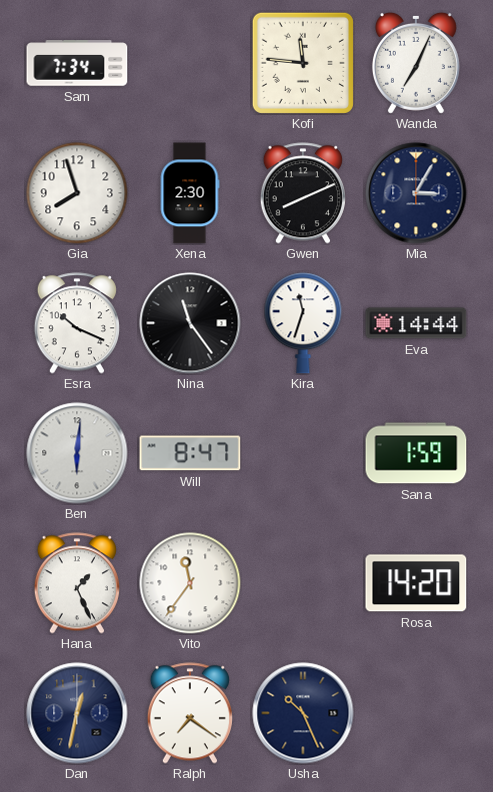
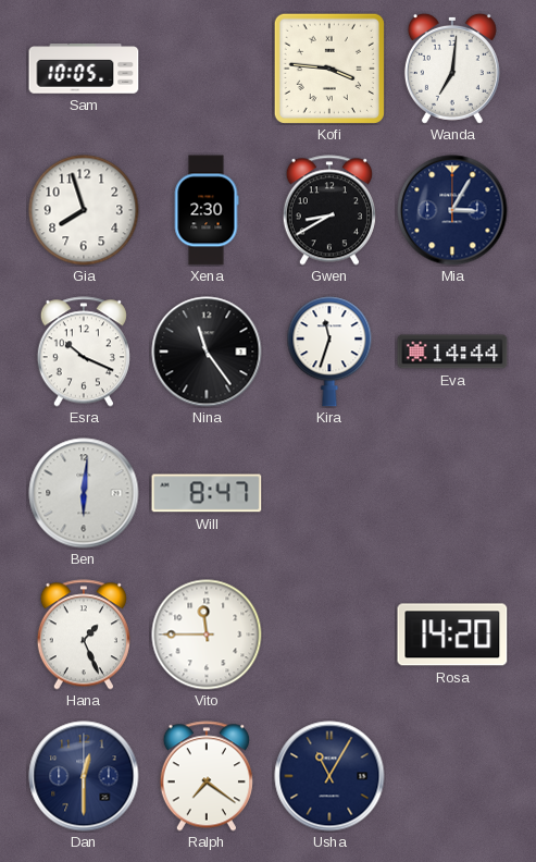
Sam: 7:34 -> 10:05
Kofi: 11:46 -> 3:46
Wanda: 7:04 -> 7:01
Gwen: 8:11 -> 8:40
Sana: 1:59 -> none
Vito: 11:36 -> 11:45
Dan: 12:32 -> 12:30
Usha: 10:26 -> 11:05
